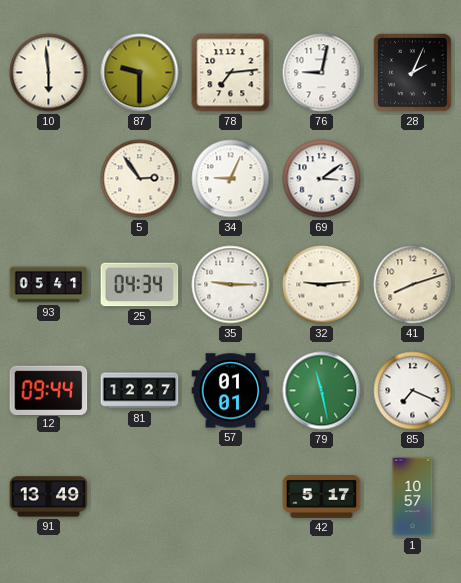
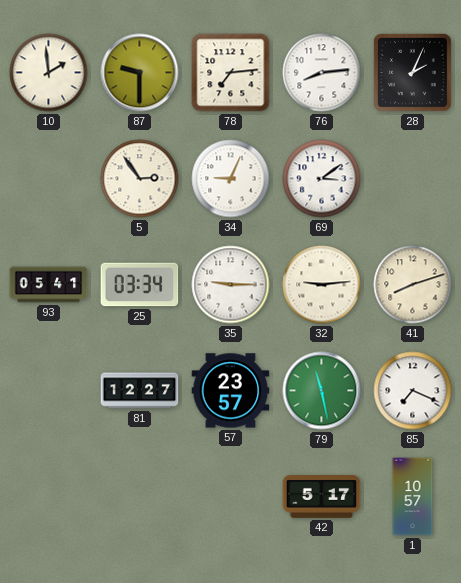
10: 5:59 -> 1:59
76: 9:02 -> 8:14
25: 04:34 -> 03:34
12: 09:44 -> none
57: 01:01 -> 23:57
91: 13:49 -> none
